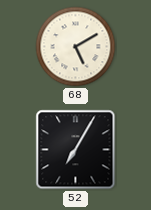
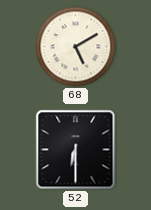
52: 7:05 -> 6:30
